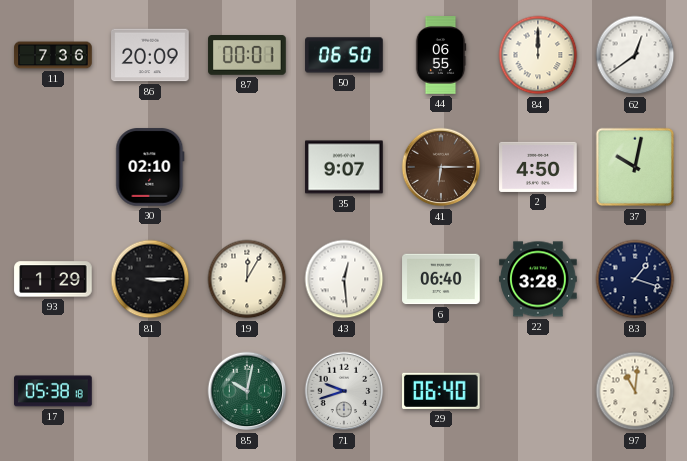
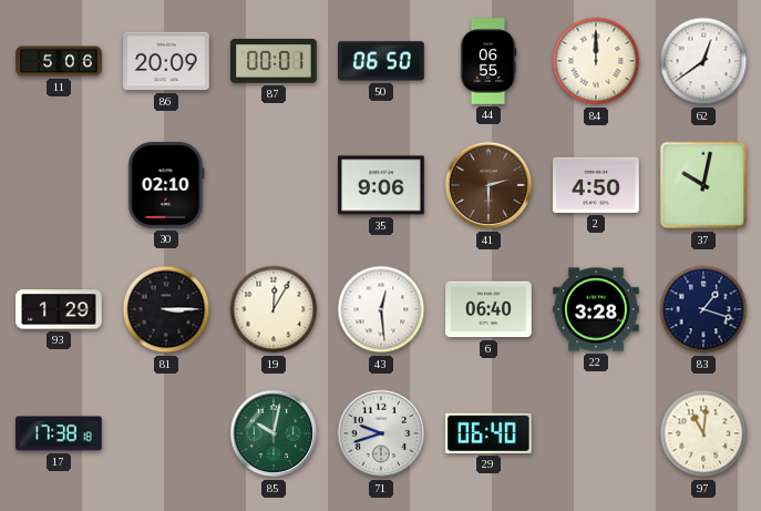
11: 7:36 -> 5:06
35: 9:07 -> 9:06
41: 6:15 -> 2:30
17: 05:38 -> 17:38
